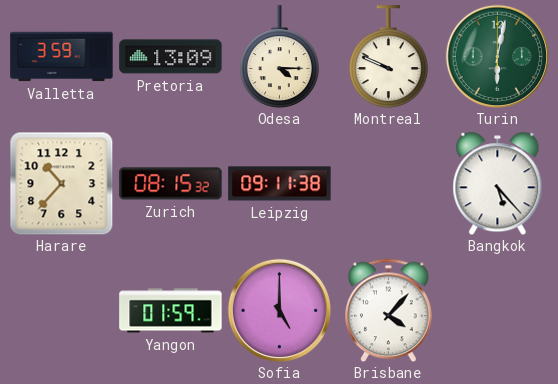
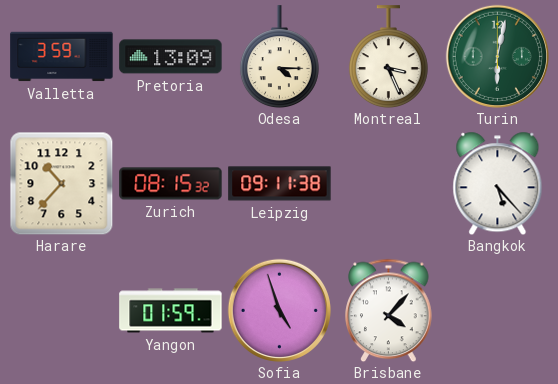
Montreal: 9:49 -> 3:26
Sofia: 5:00 -> 4:57
